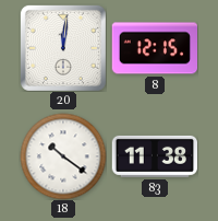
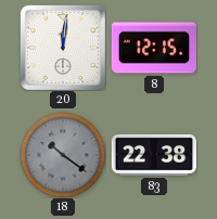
18 dial: white -> grey
83: 11:38 -> 22:38
